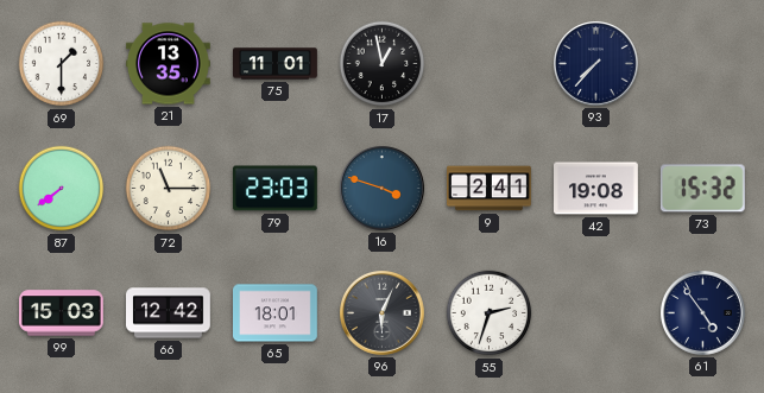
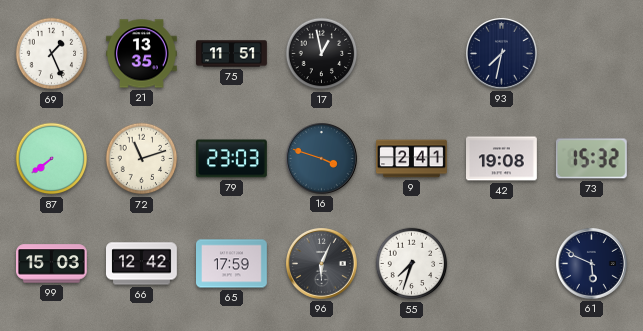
69: 1:30 -> 1:26
75: 11:01 -> 11:51
93: 7:37 -> 7:32
72: 11:15 -> 11:12
65: 18:01 -> 17:59
55: 2:33 -> 7:33
61: 4:54 -> 5:49
